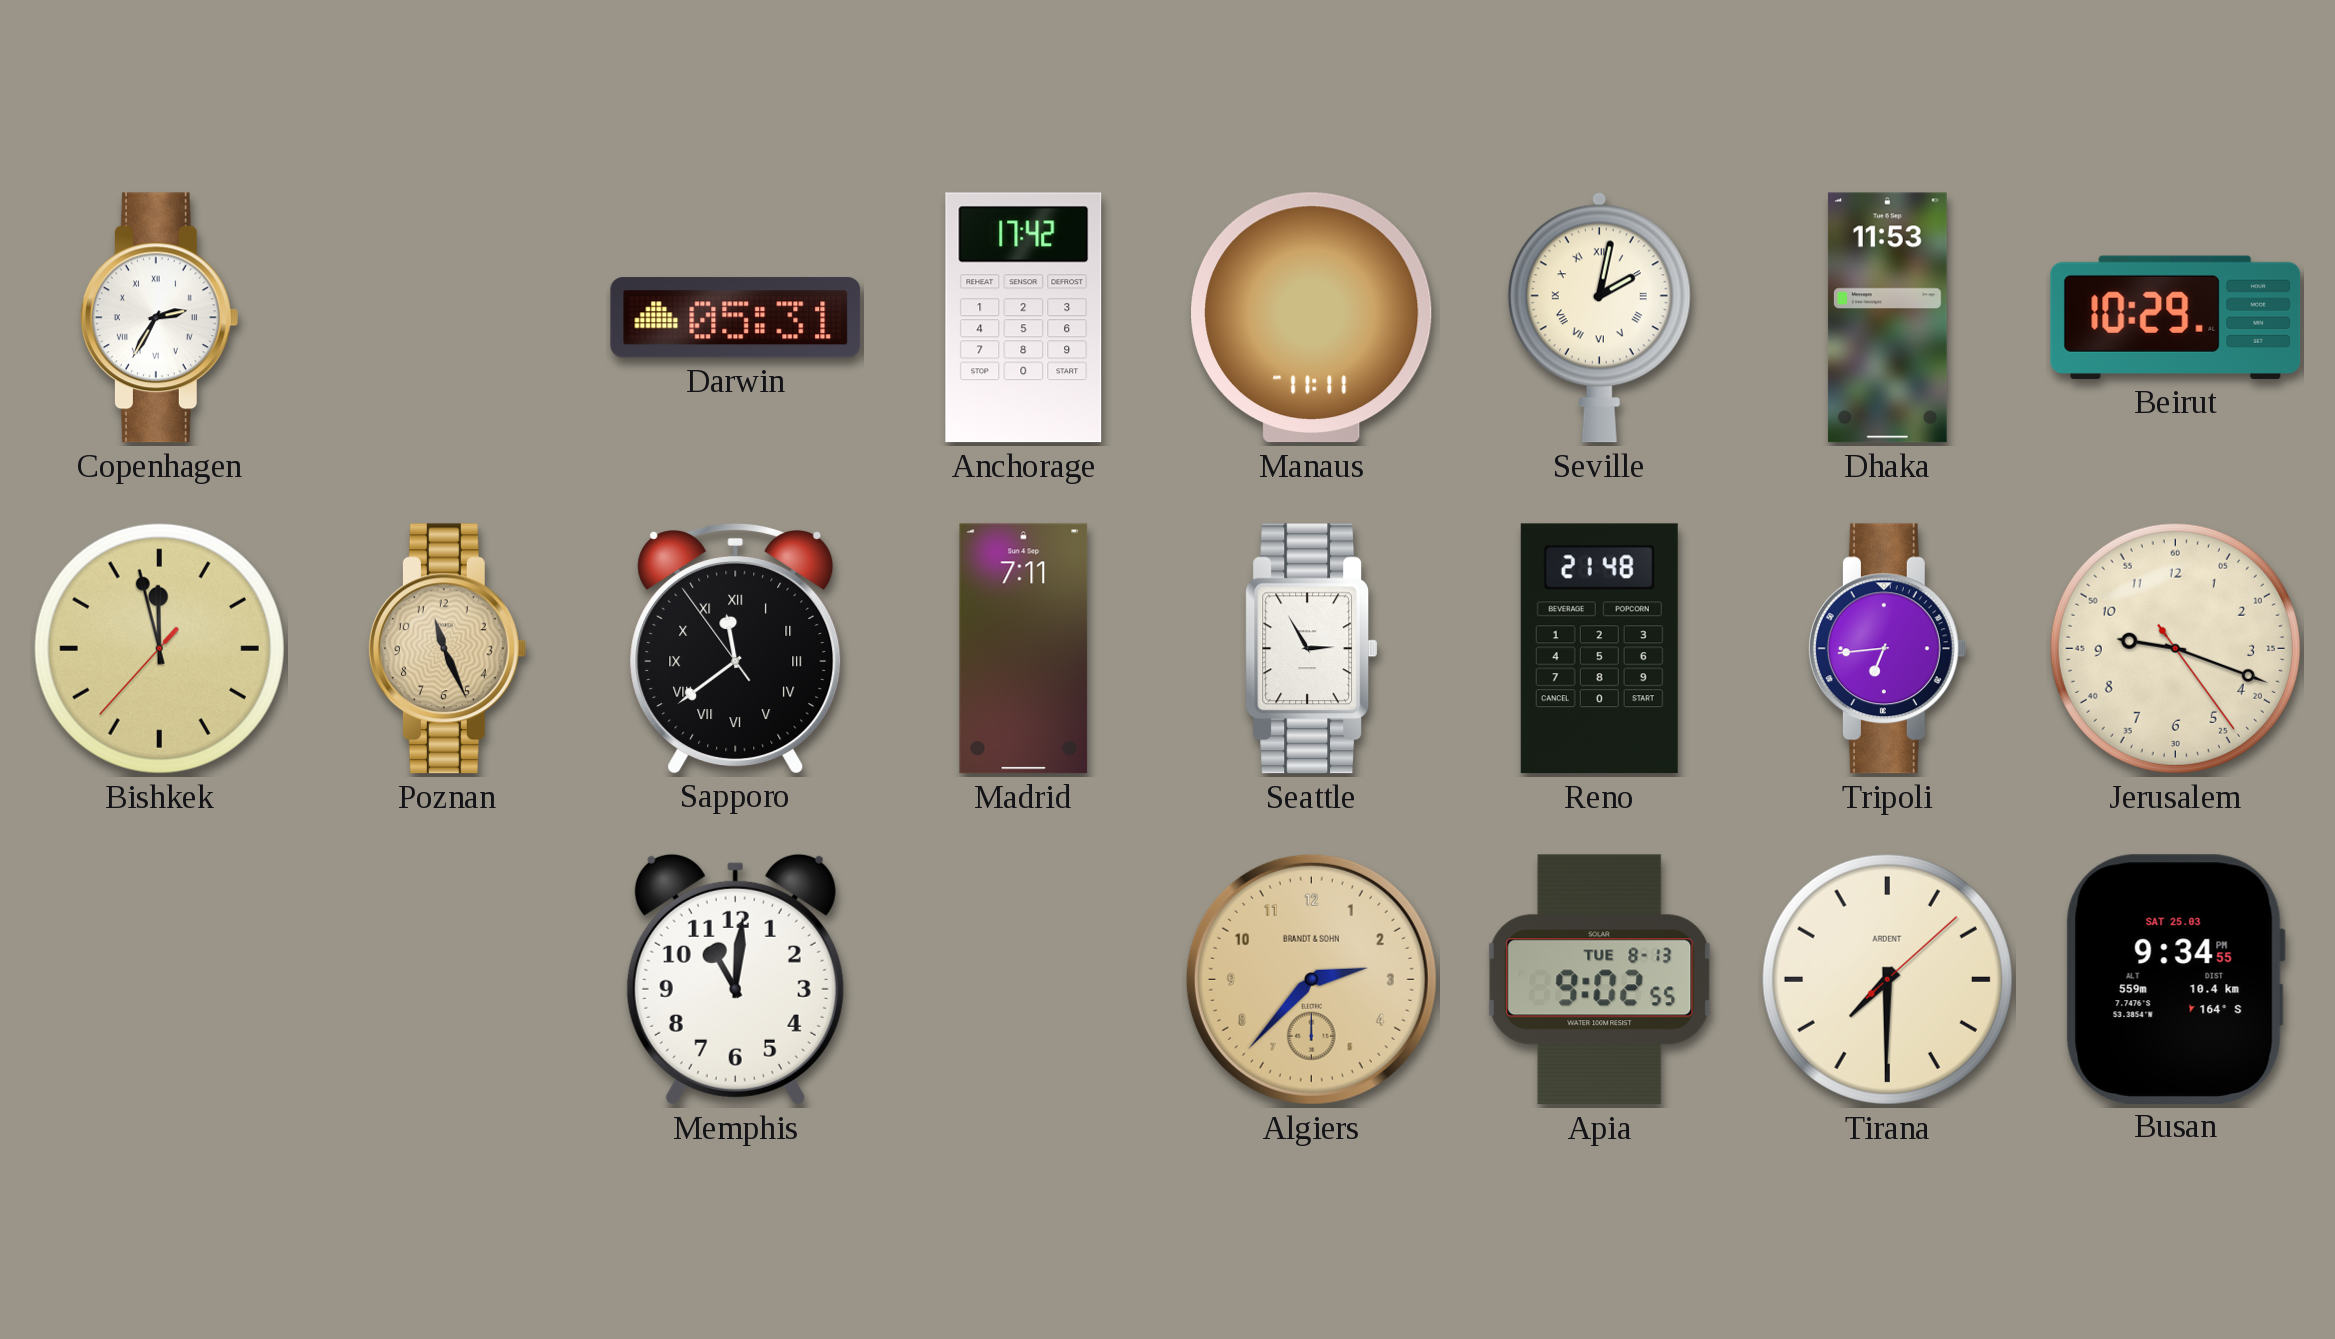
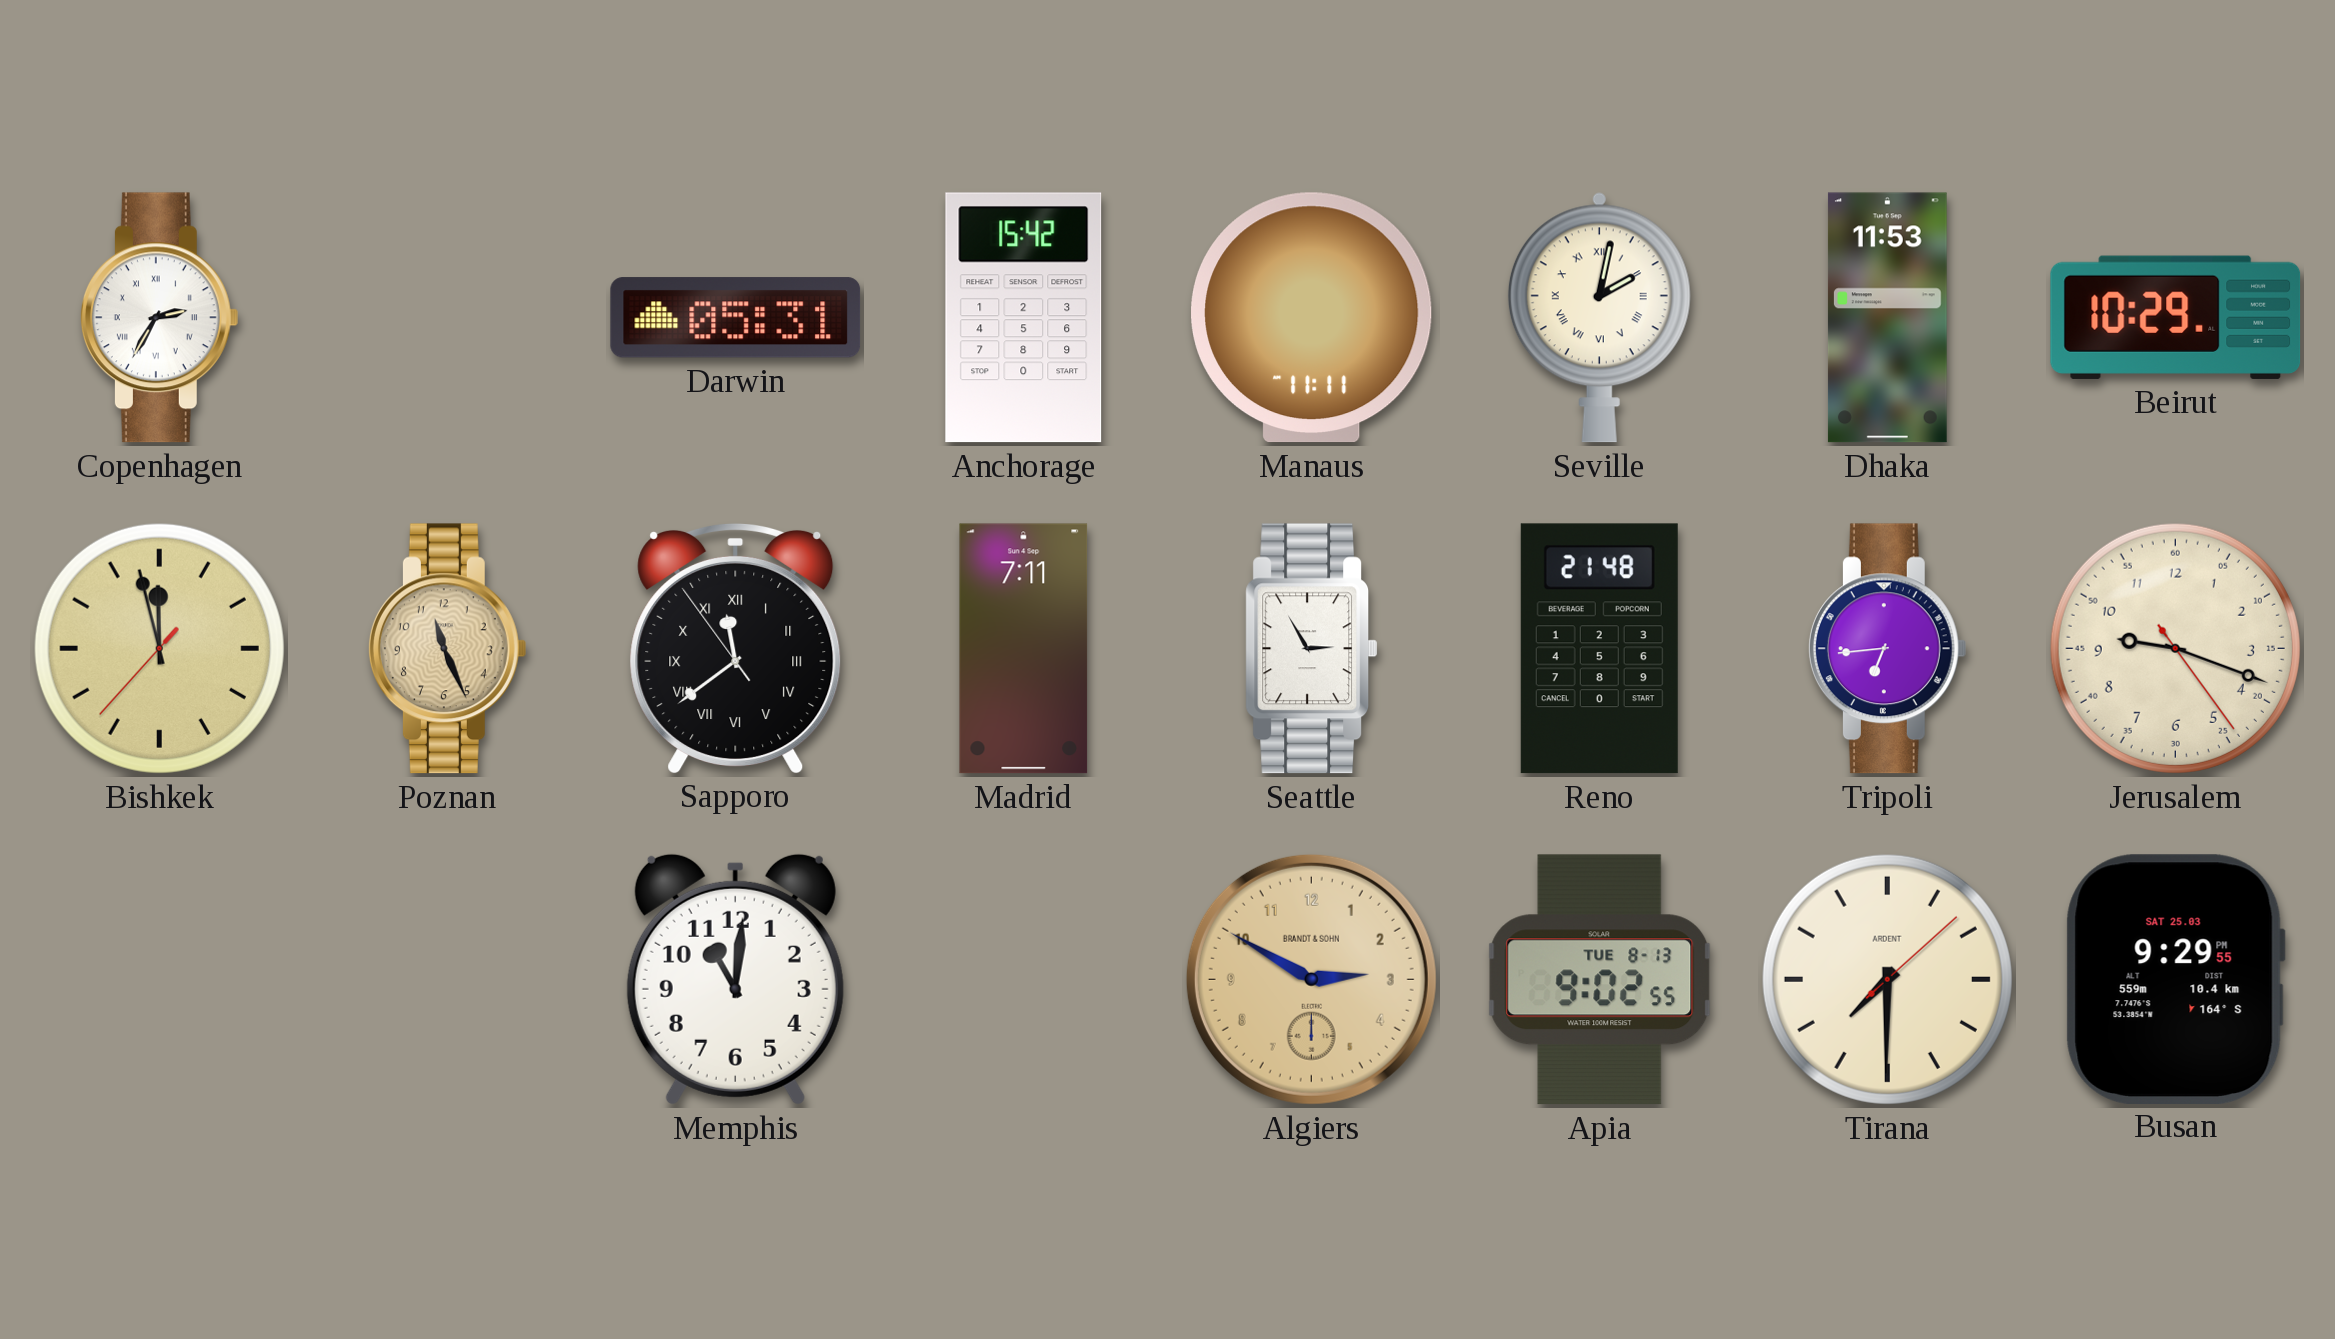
Anchorage: 17:42 -> 15:42
Algiers: 2:37 -> 2:50
Busan: 9:34 -> 9:29
